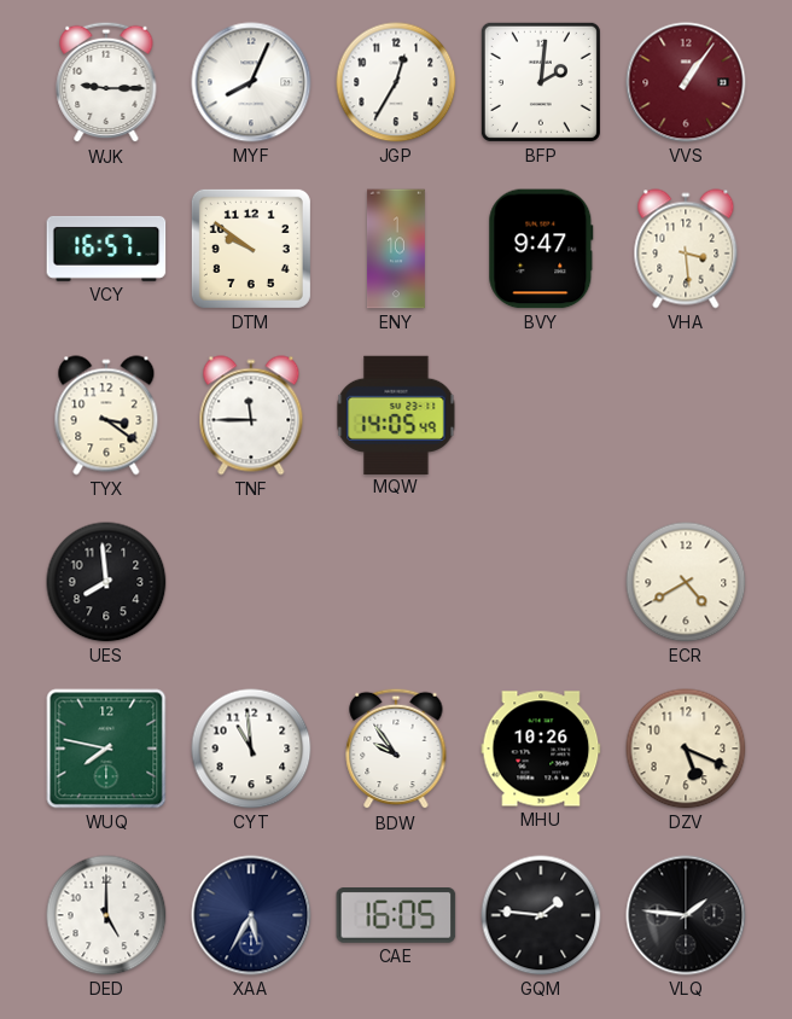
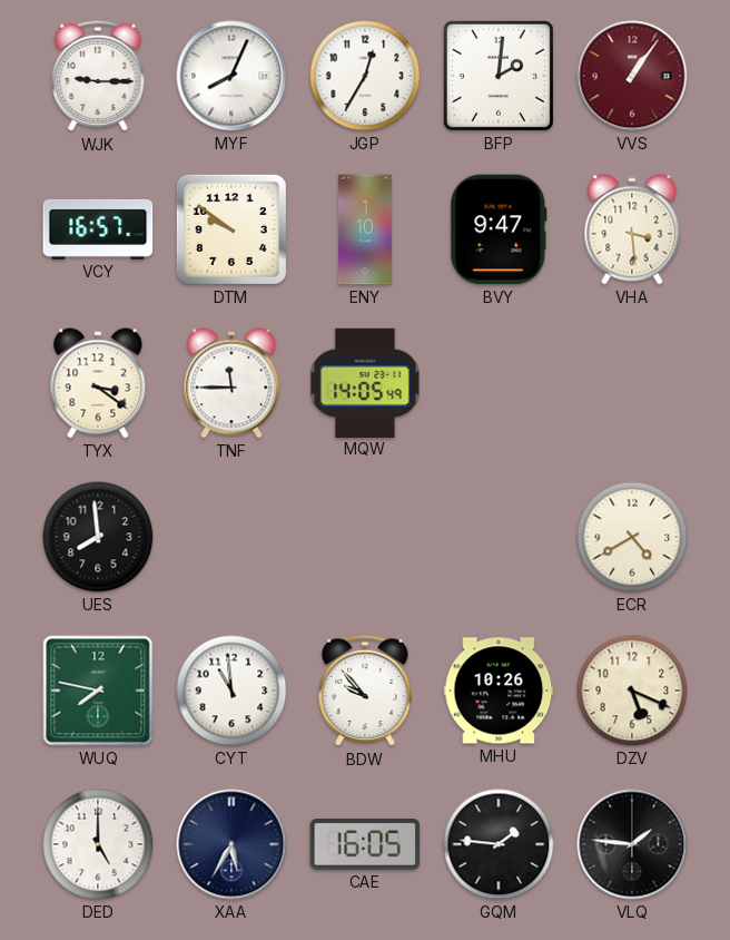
BDW: 9:54 -> 9:53
